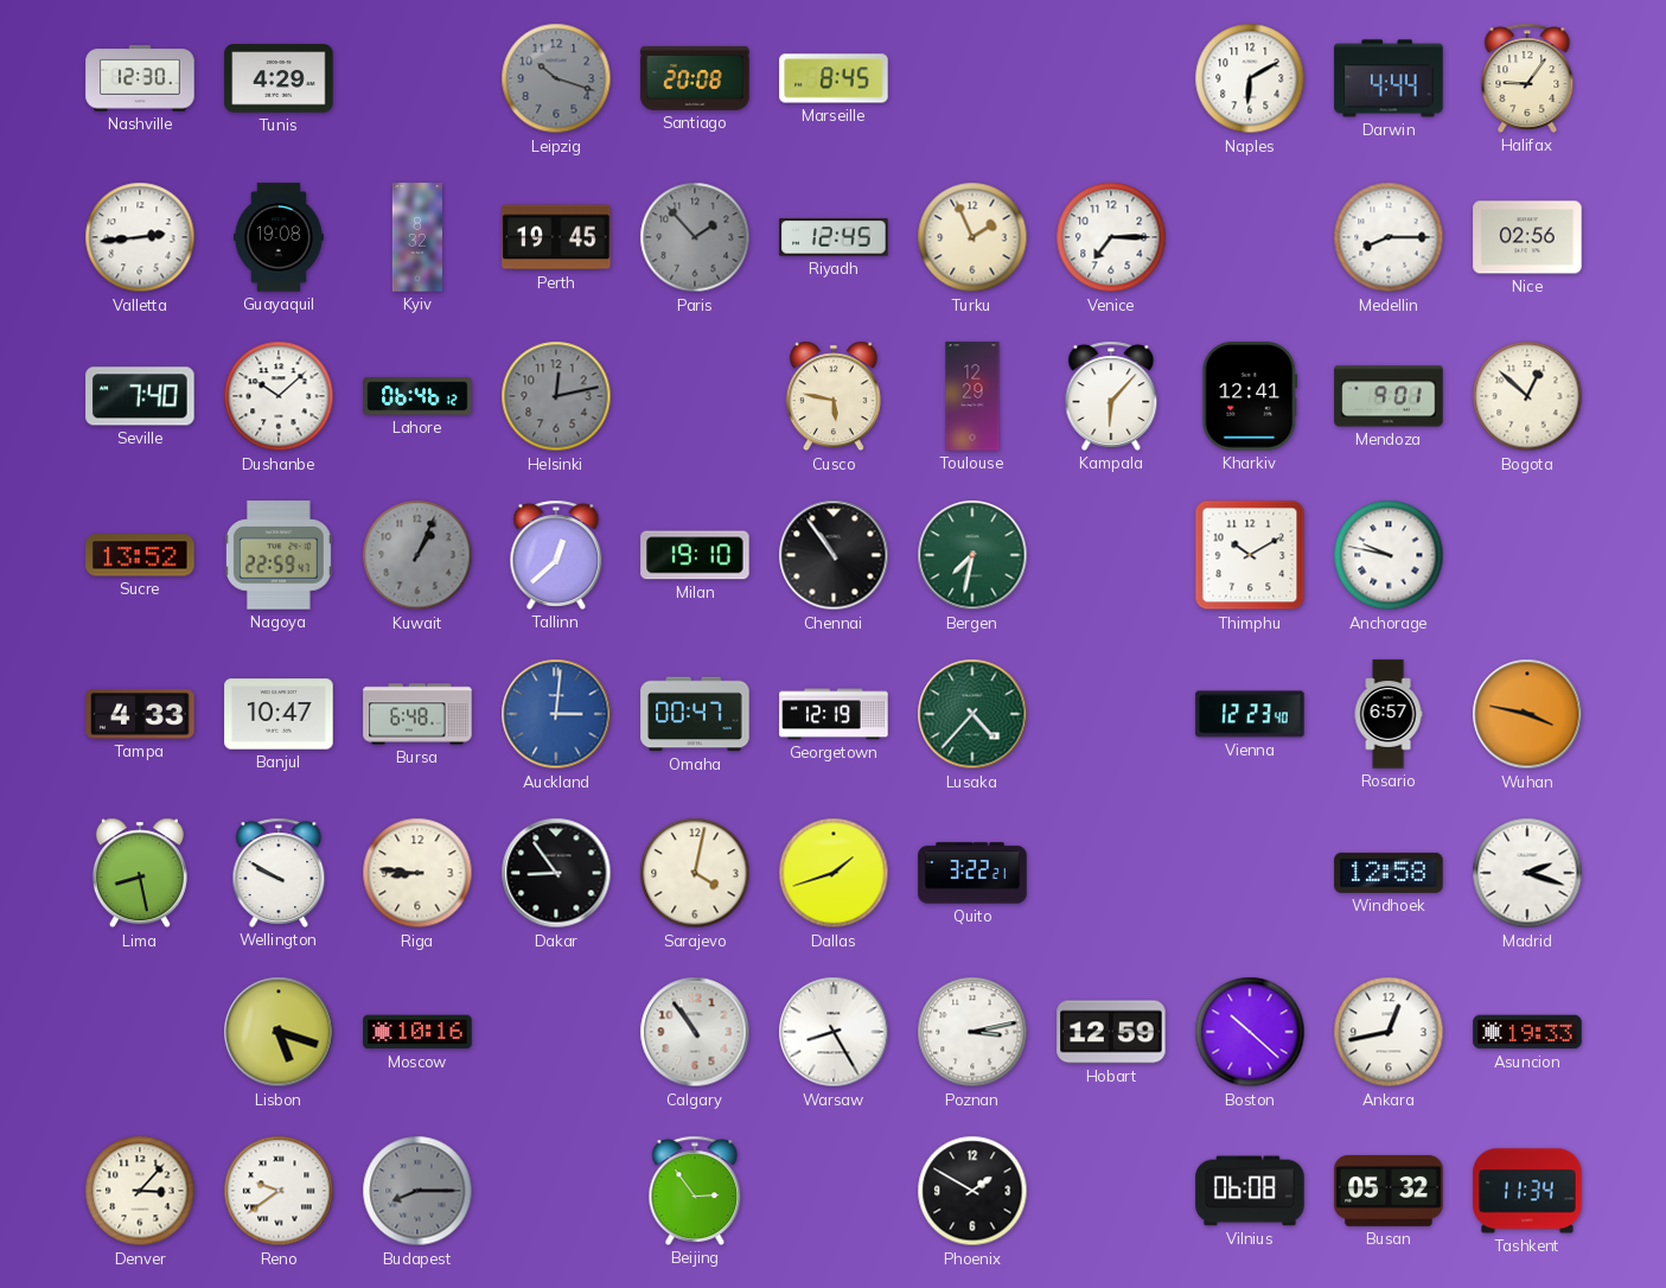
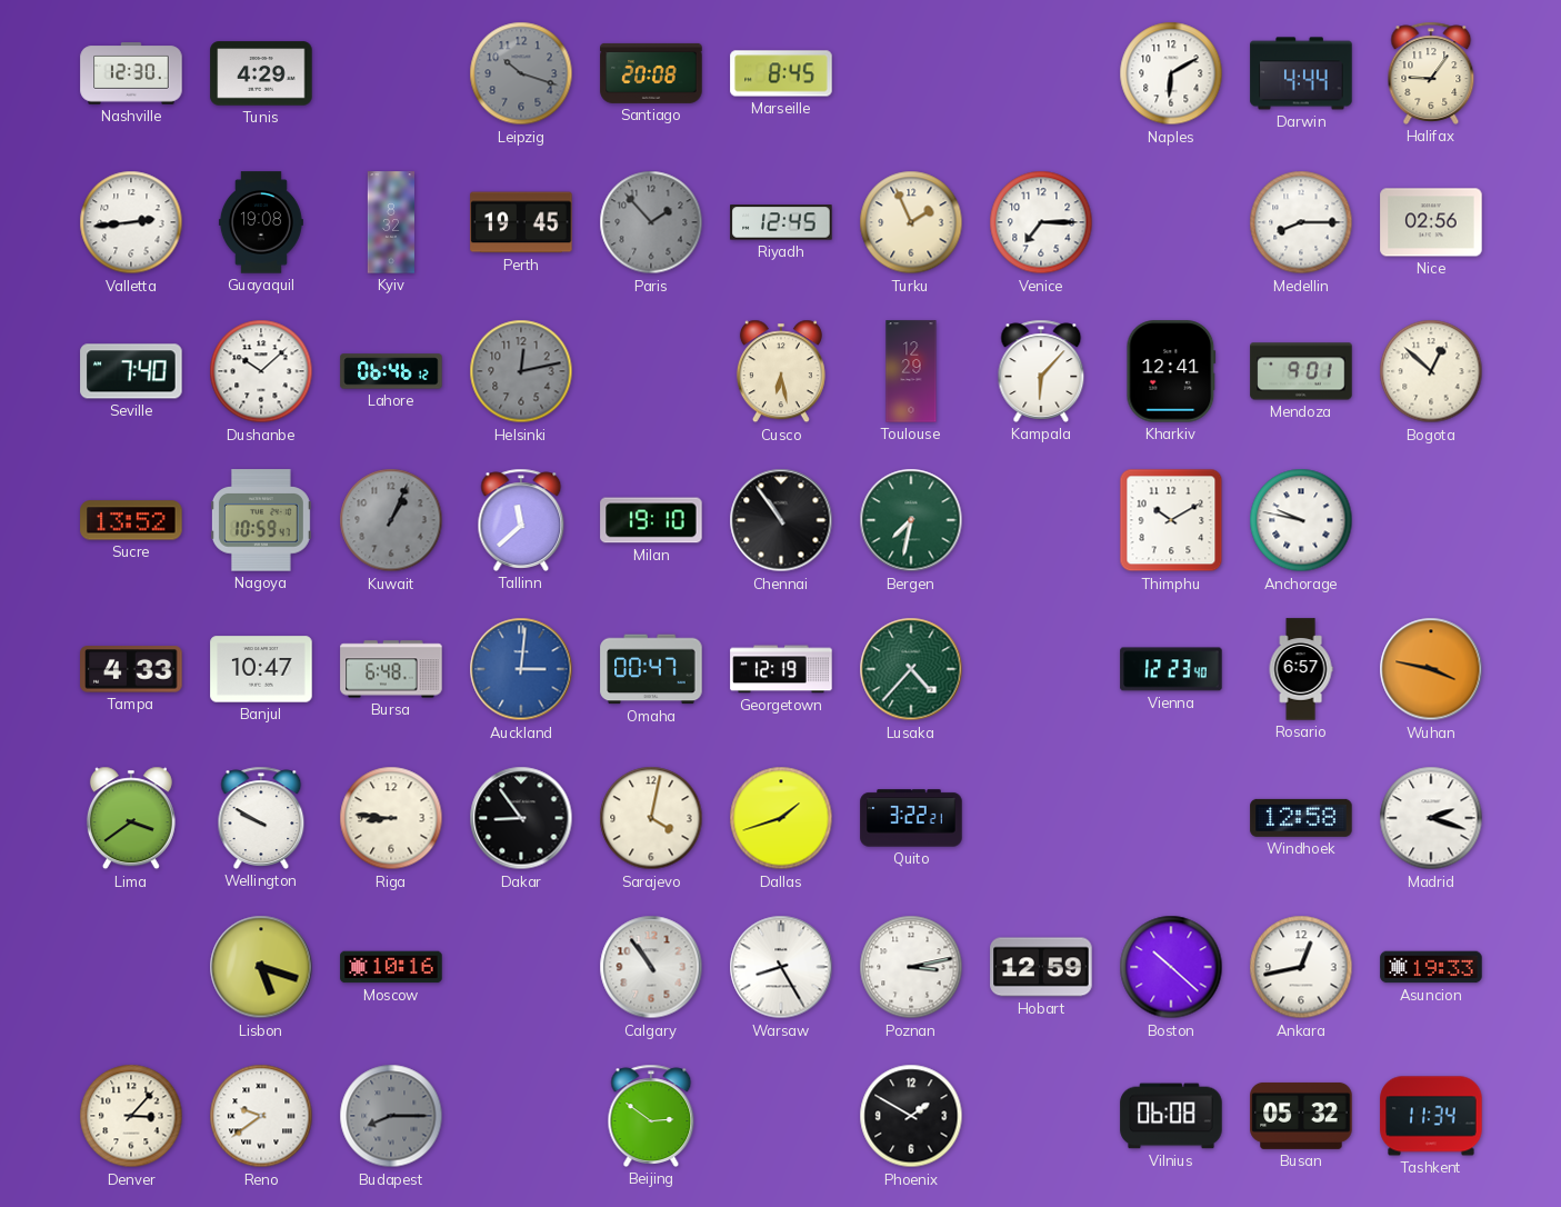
Cusco: 5:47 -> 6:28
Nagoya: 22:59 -> 10:59
Tallinn: 12:38 -> 11:38
Lima: 8:28 -> 3:39
Beijing: 2:54 -> 2:51
